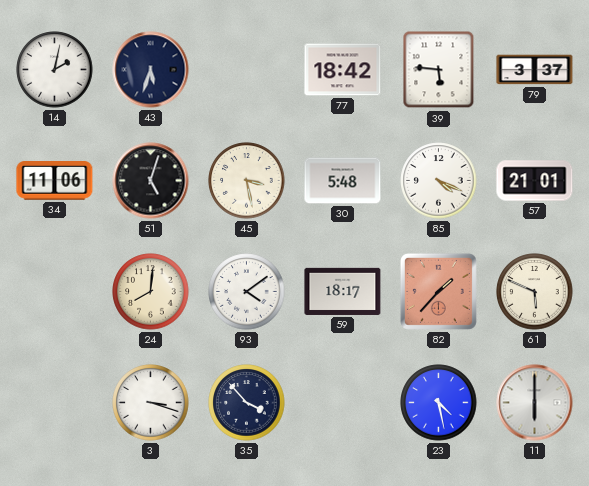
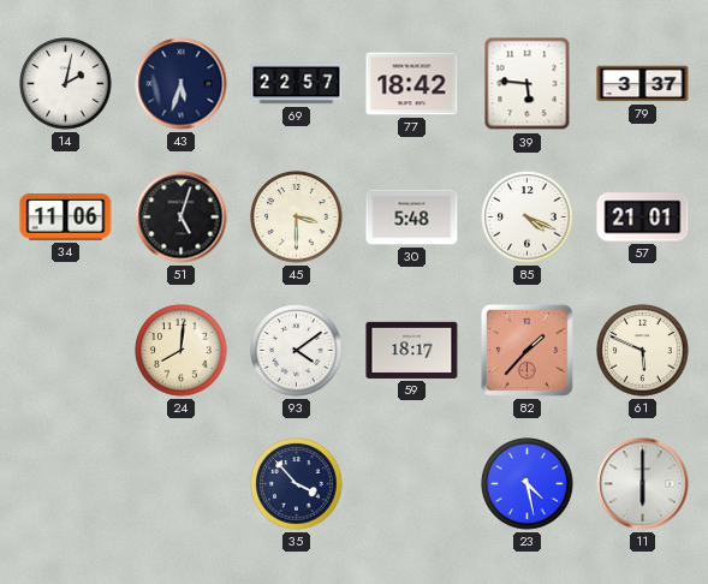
69: none -> 22:57
45: 3:28 -> 3:30
3: 3:18 -> none
